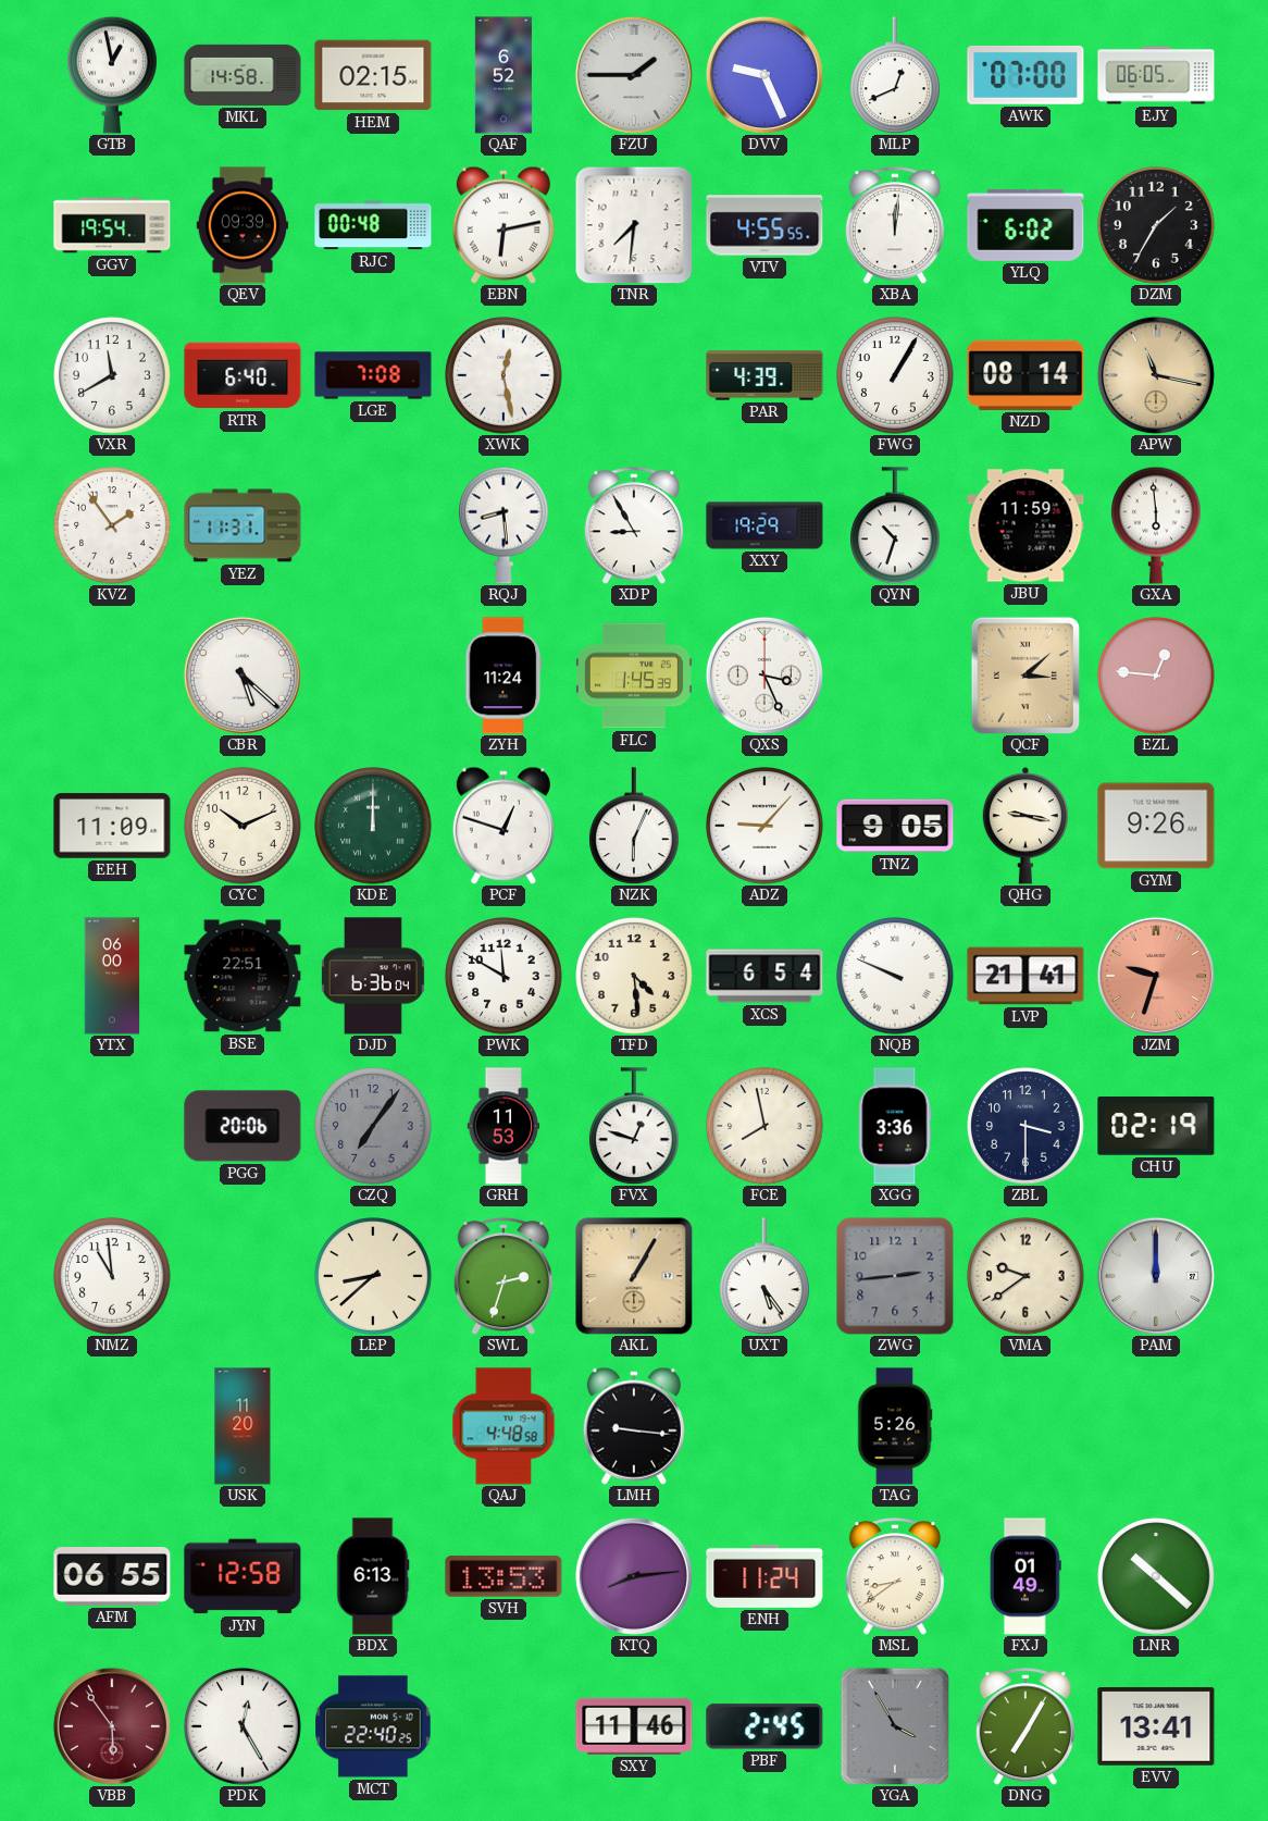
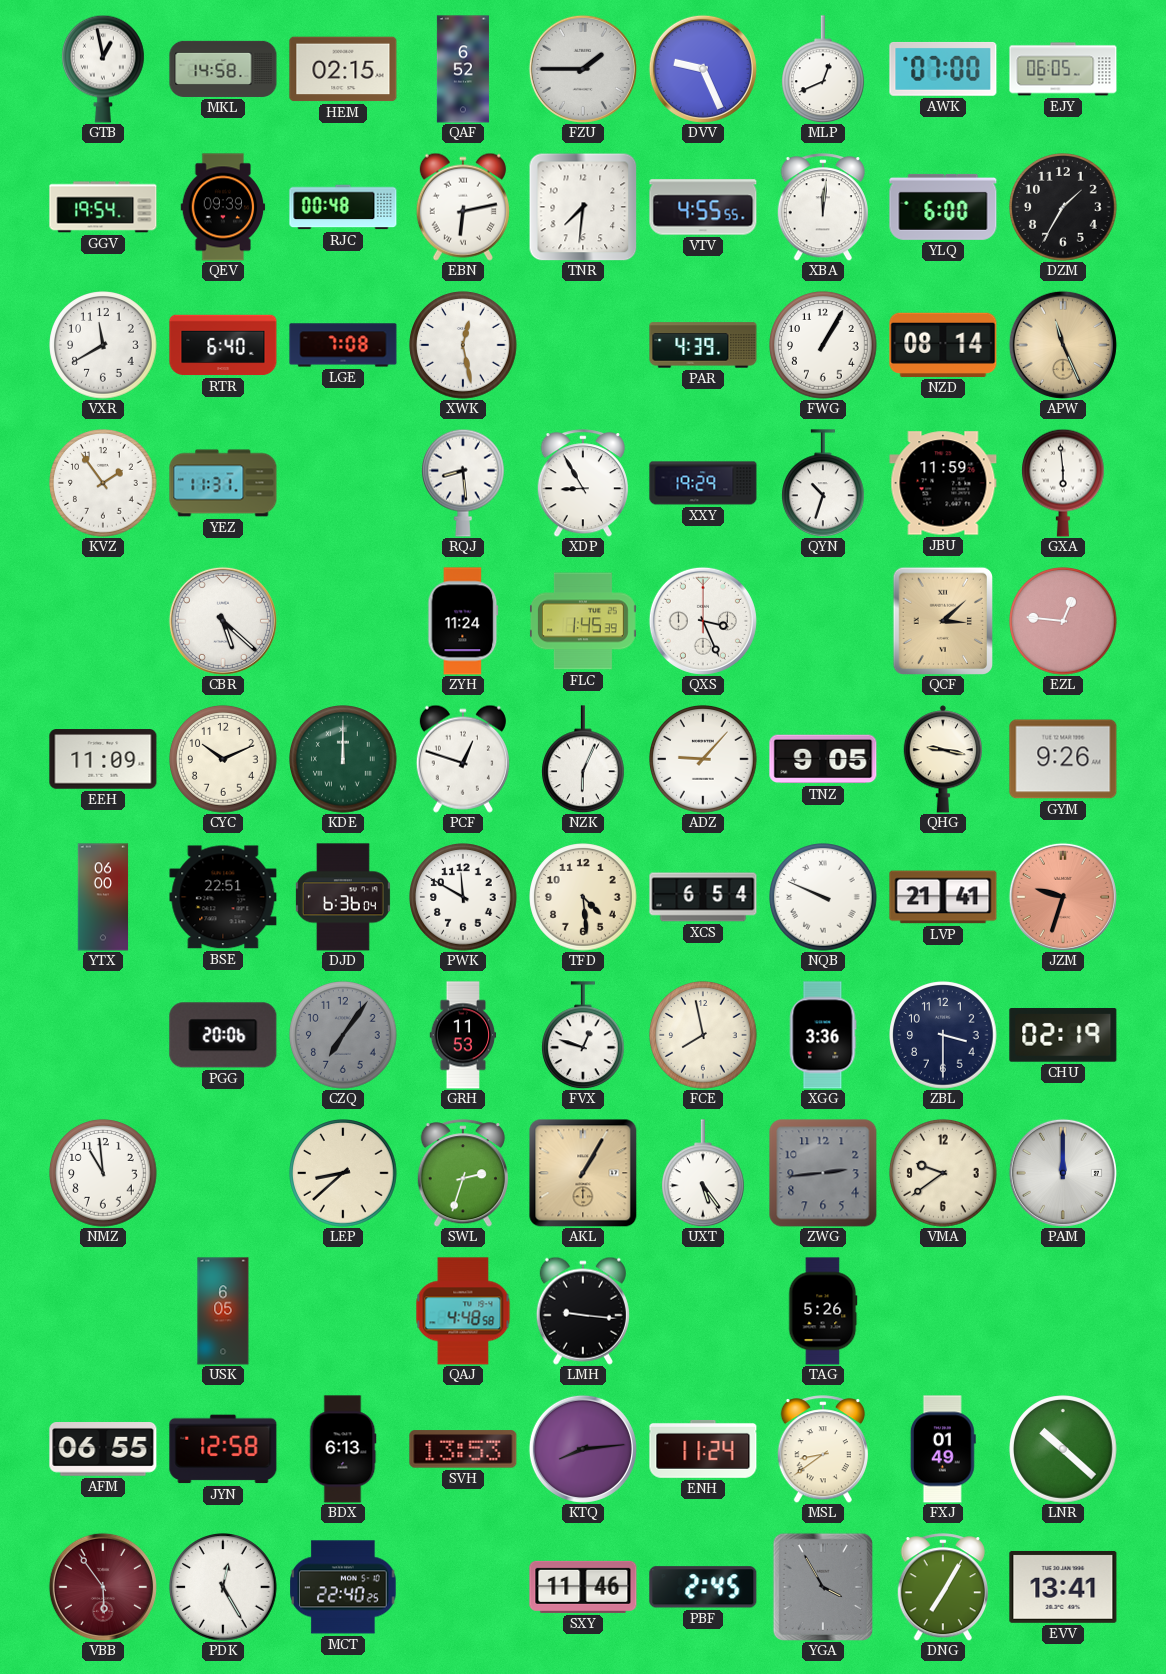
YLQ: 6:02 -> 6:00
APW: 11:17 -> 11:26
USK: 11:20 -> 6:05
